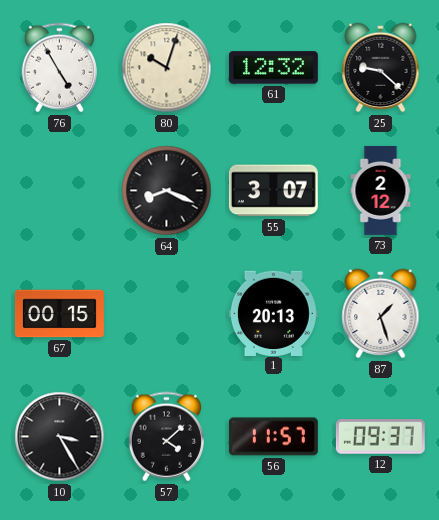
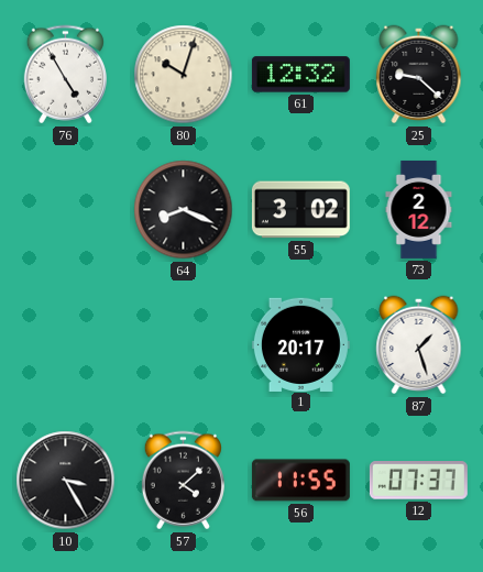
55: 3:07 -> 3:02
67: 00:15 -> none
1: 20:13 -> 20:17
56: 11:57 -> 11:55
12: 09:37 -> 07:37
